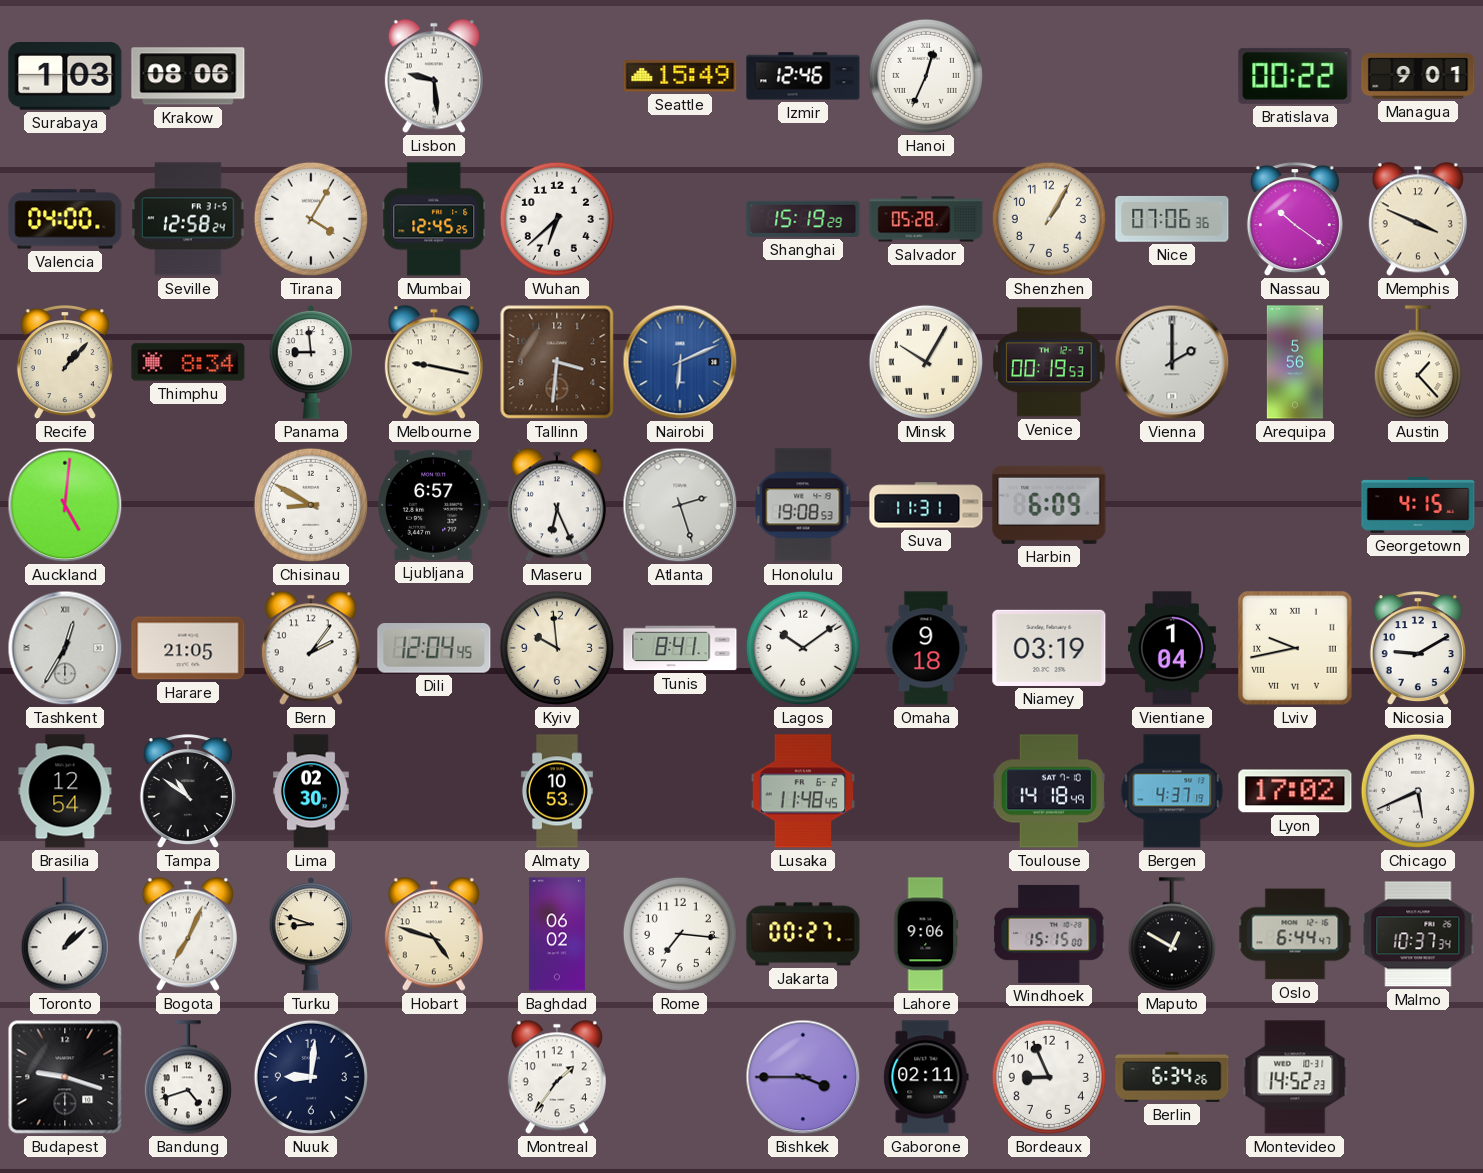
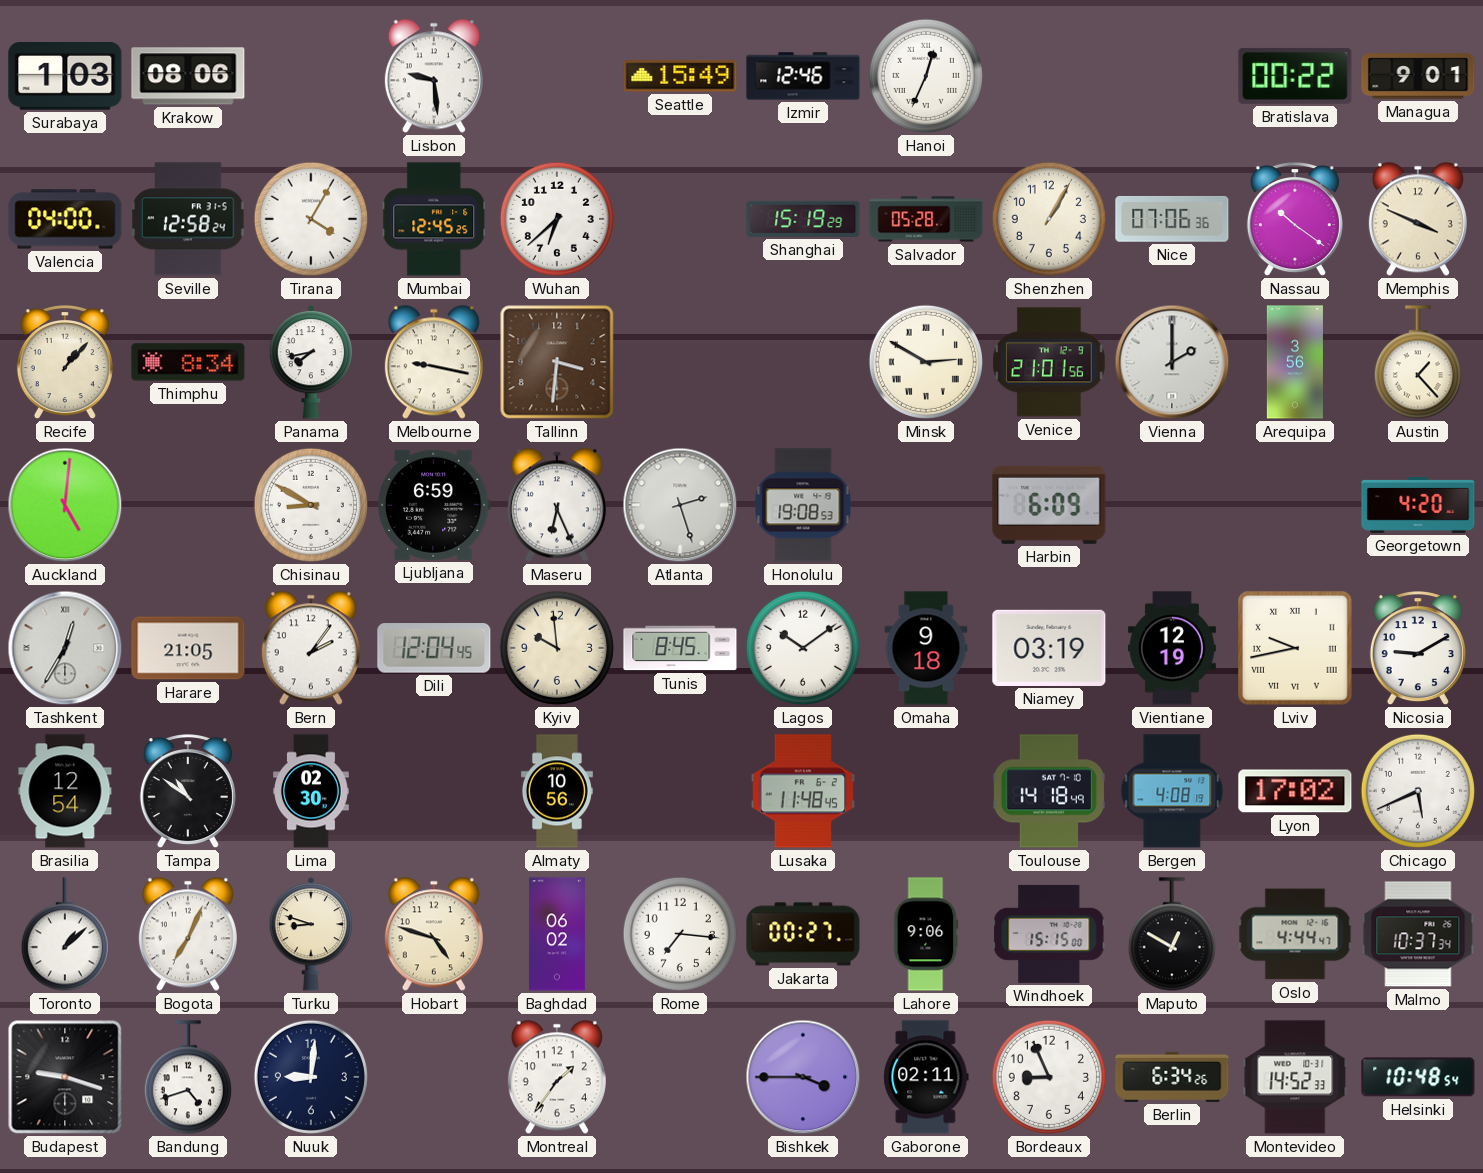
Panama: 8:59 -> 7:43
Nairobi: 6:11 -> none
Minsk: 10:05 -> 2:50
Venice: 00:19 -> 21:01
Arequipa: 5:56 -> 3:56
Ljubljana: 6:57 -> 6:59
Suva: 11:31 -> none
Georgetown: 4:15 -> 4:20
Tunis: 8:41 -> 8:45
Vientiane: 1:04 -> 12:19
Almaty: 10:53 -> 10:56
Bergen: 4:37 -> 4:08
Oslo: 6:44 -> 4:44
Montevideo: 14:52:23 -> 14:52:33
Helsinki: none -> 10:48
